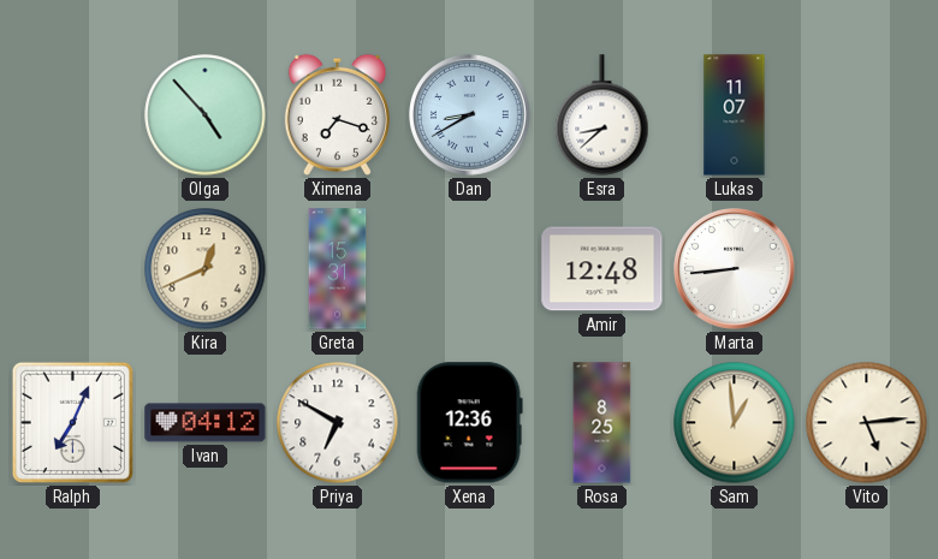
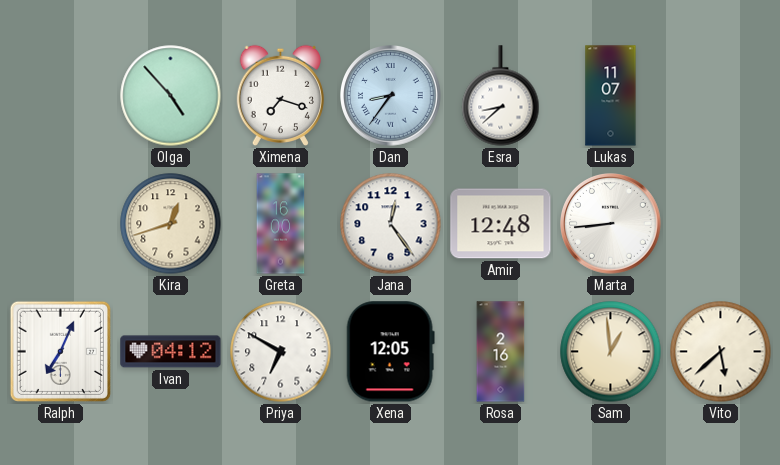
Dan: 8:40 -> 8:36
Kira: 12:41 -> 12:42
Greta: 15:31 -> 16:00
Jana: none -> 12:24
Xena: 12:36 -> 12:05
Rosa: 8:25 -> 2:16
Vito: 5:14 -> 5:38
